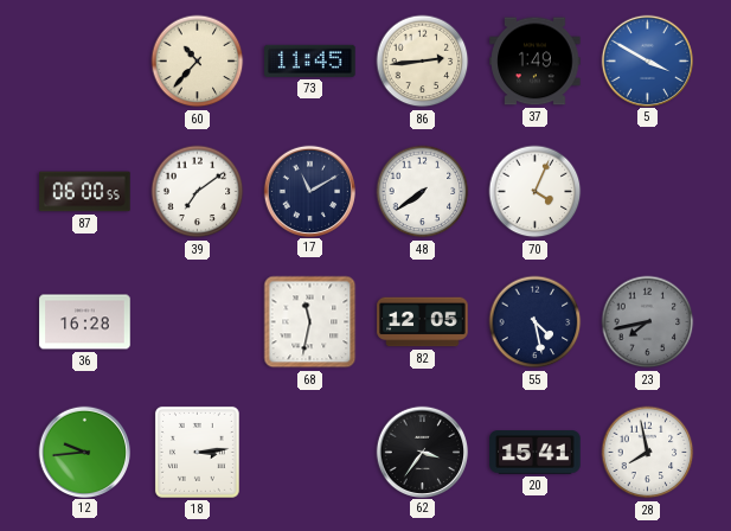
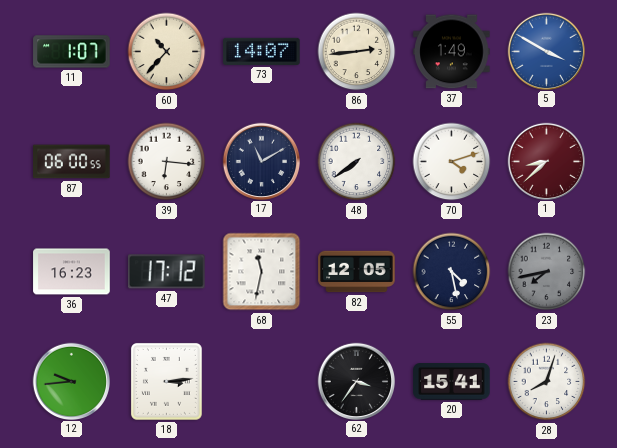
11: none -> 1:07
73: 11:45 -> 14:07
39: 7:09 -> 6:16
70: 4:04 -> 4:12
1: none -> 8:38
36: 16:28 -> 16:23
47: none -> 17:12
28: 7:58 -> 8:03
